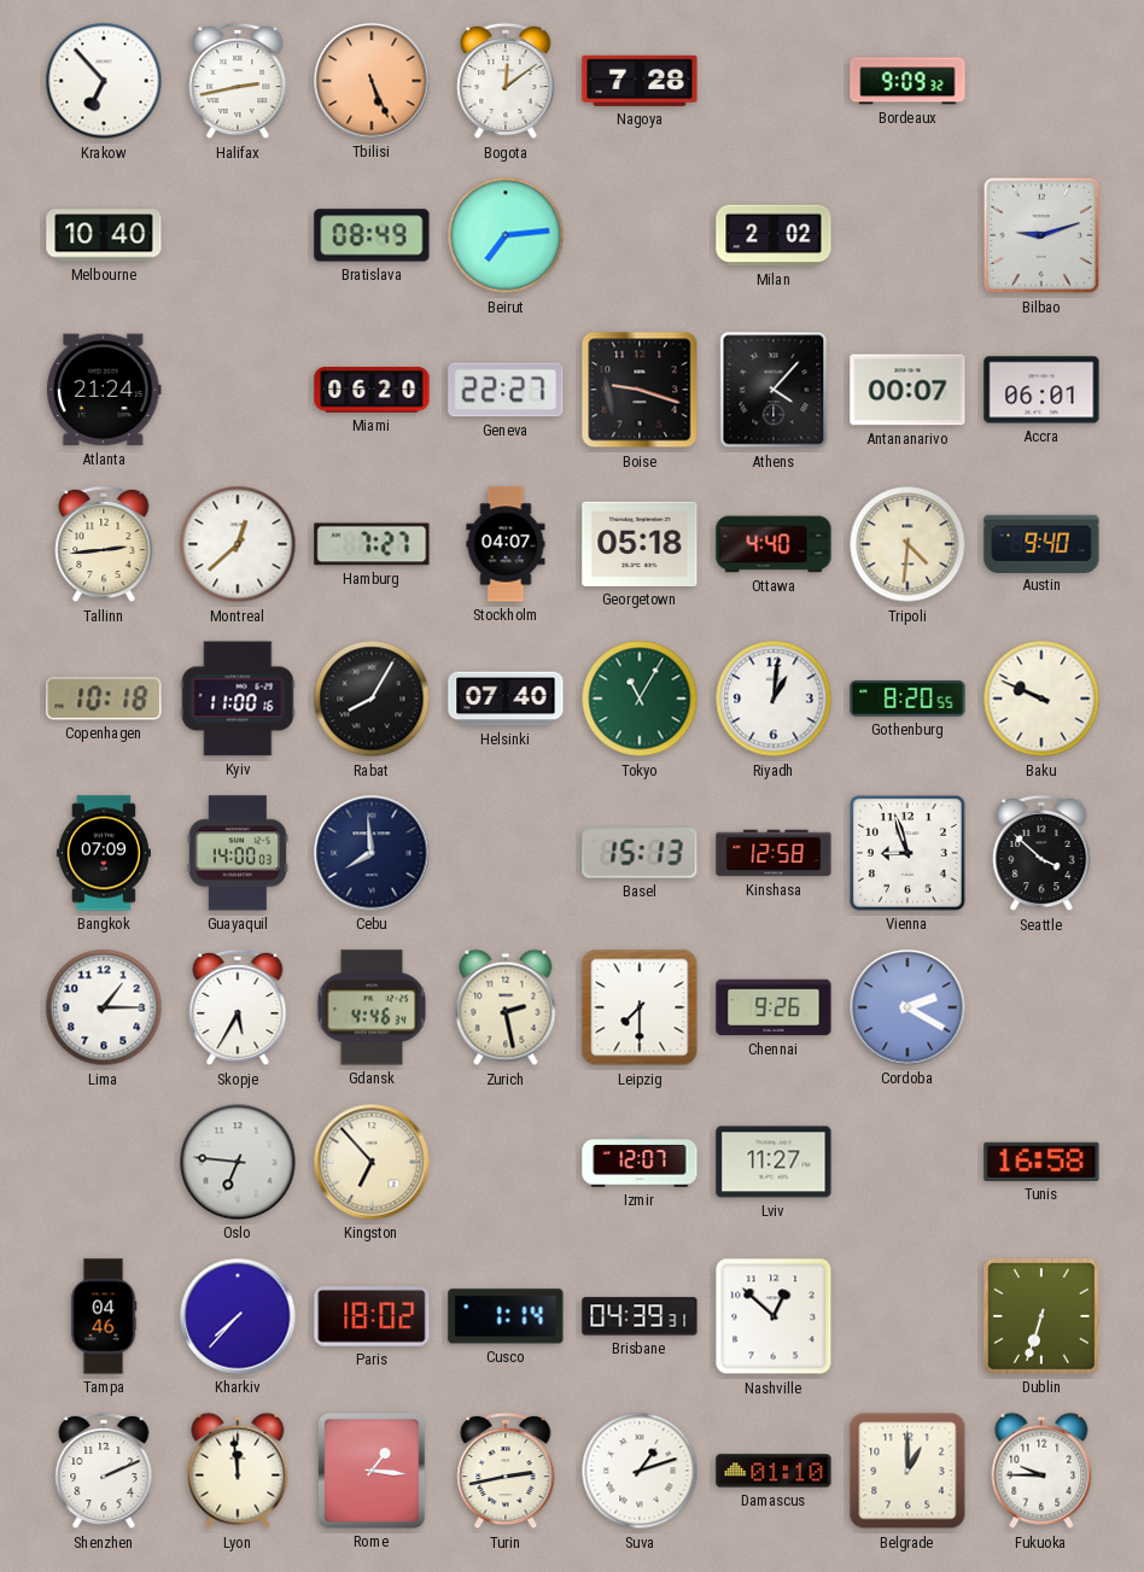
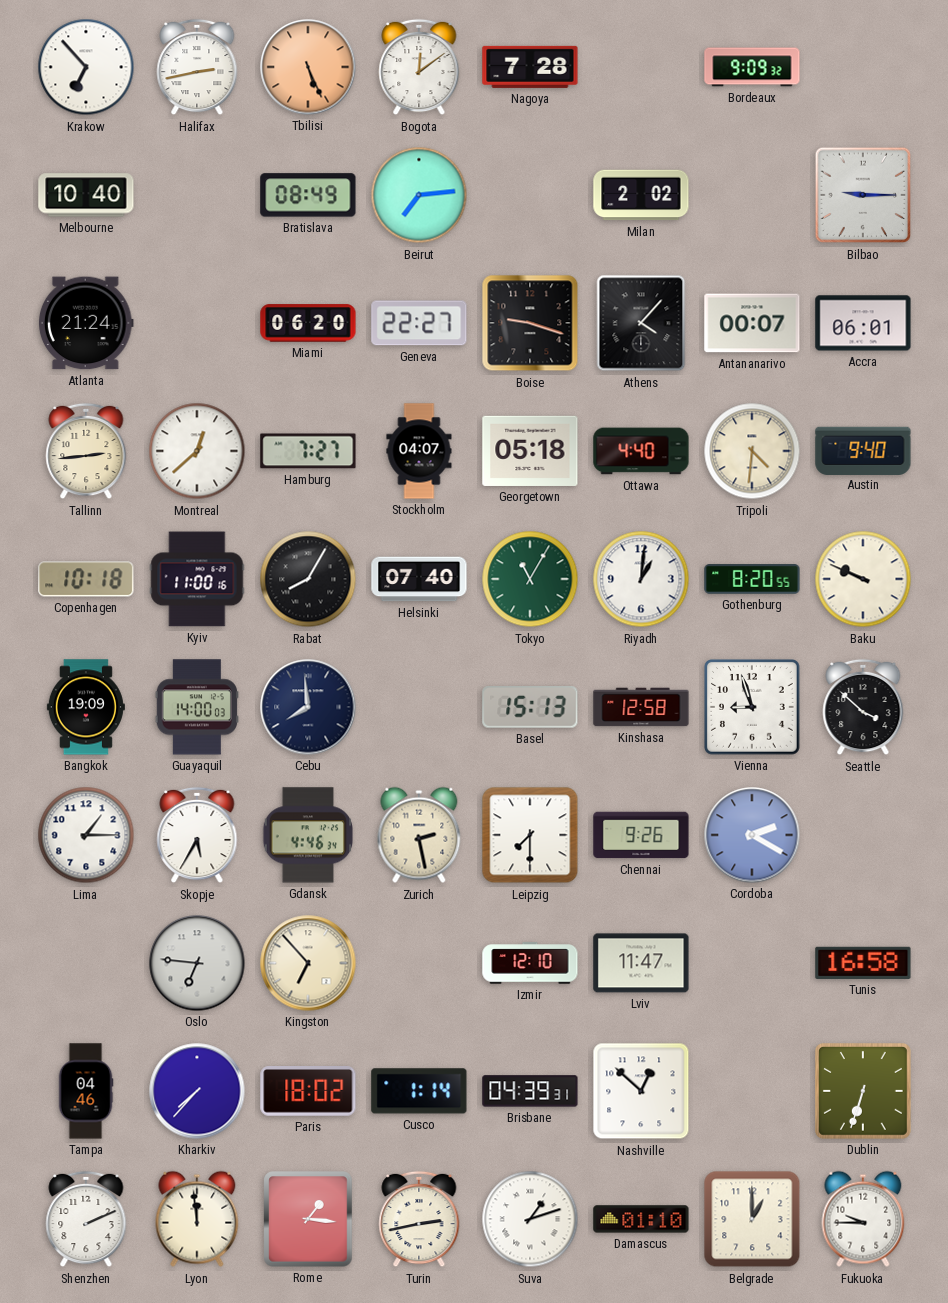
Bilbao: 9:12 -> 9:15
Bangkok: 07:09 -> 19:09
Izmir: 12:07 -> 12:10
Lviv: 11:27 -> 11:47
